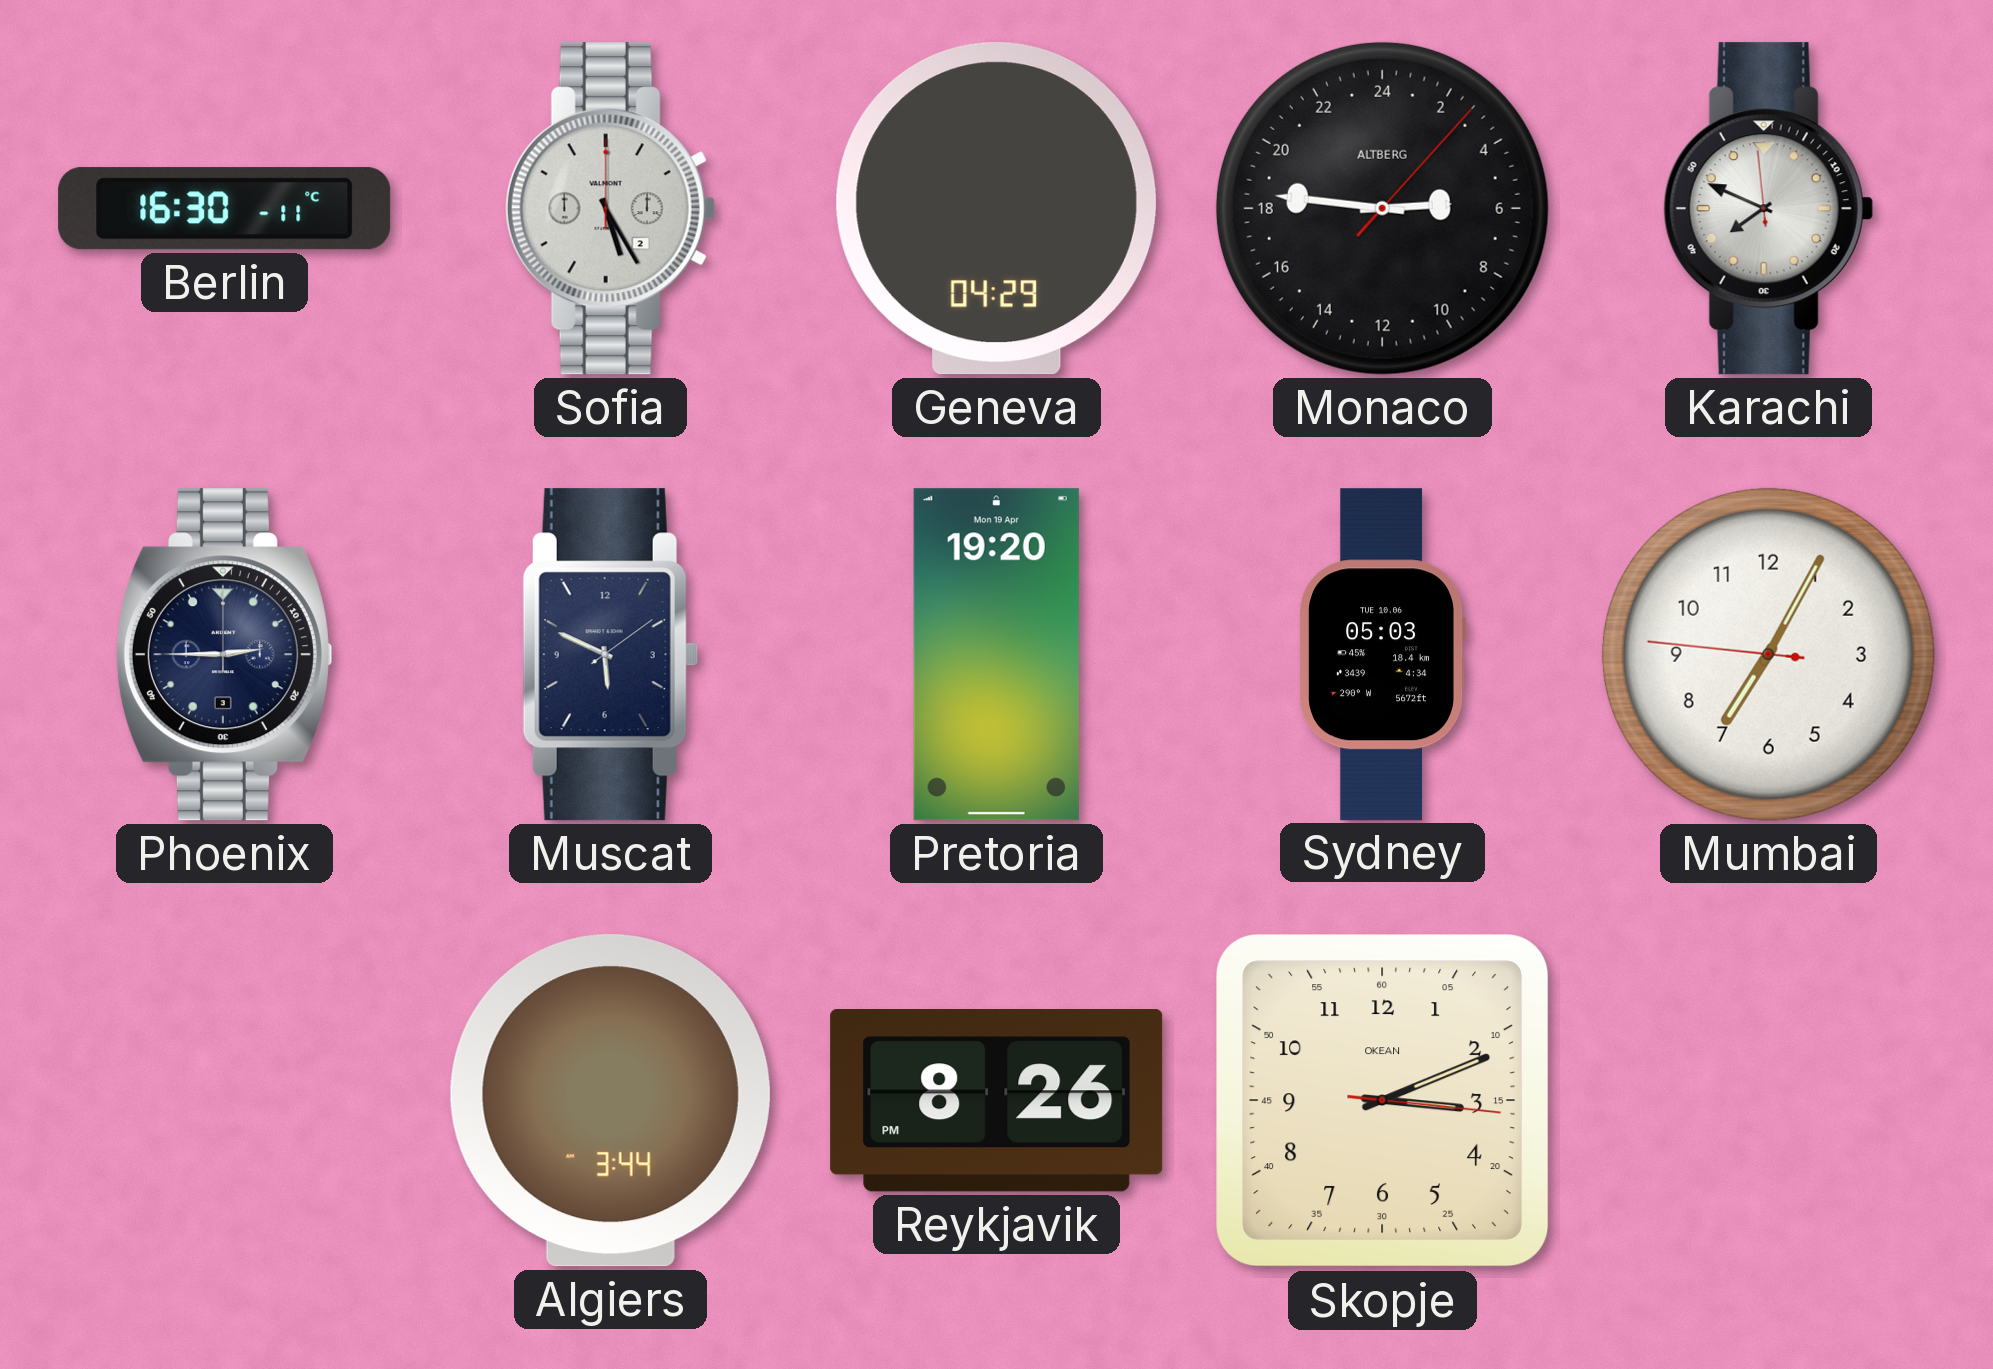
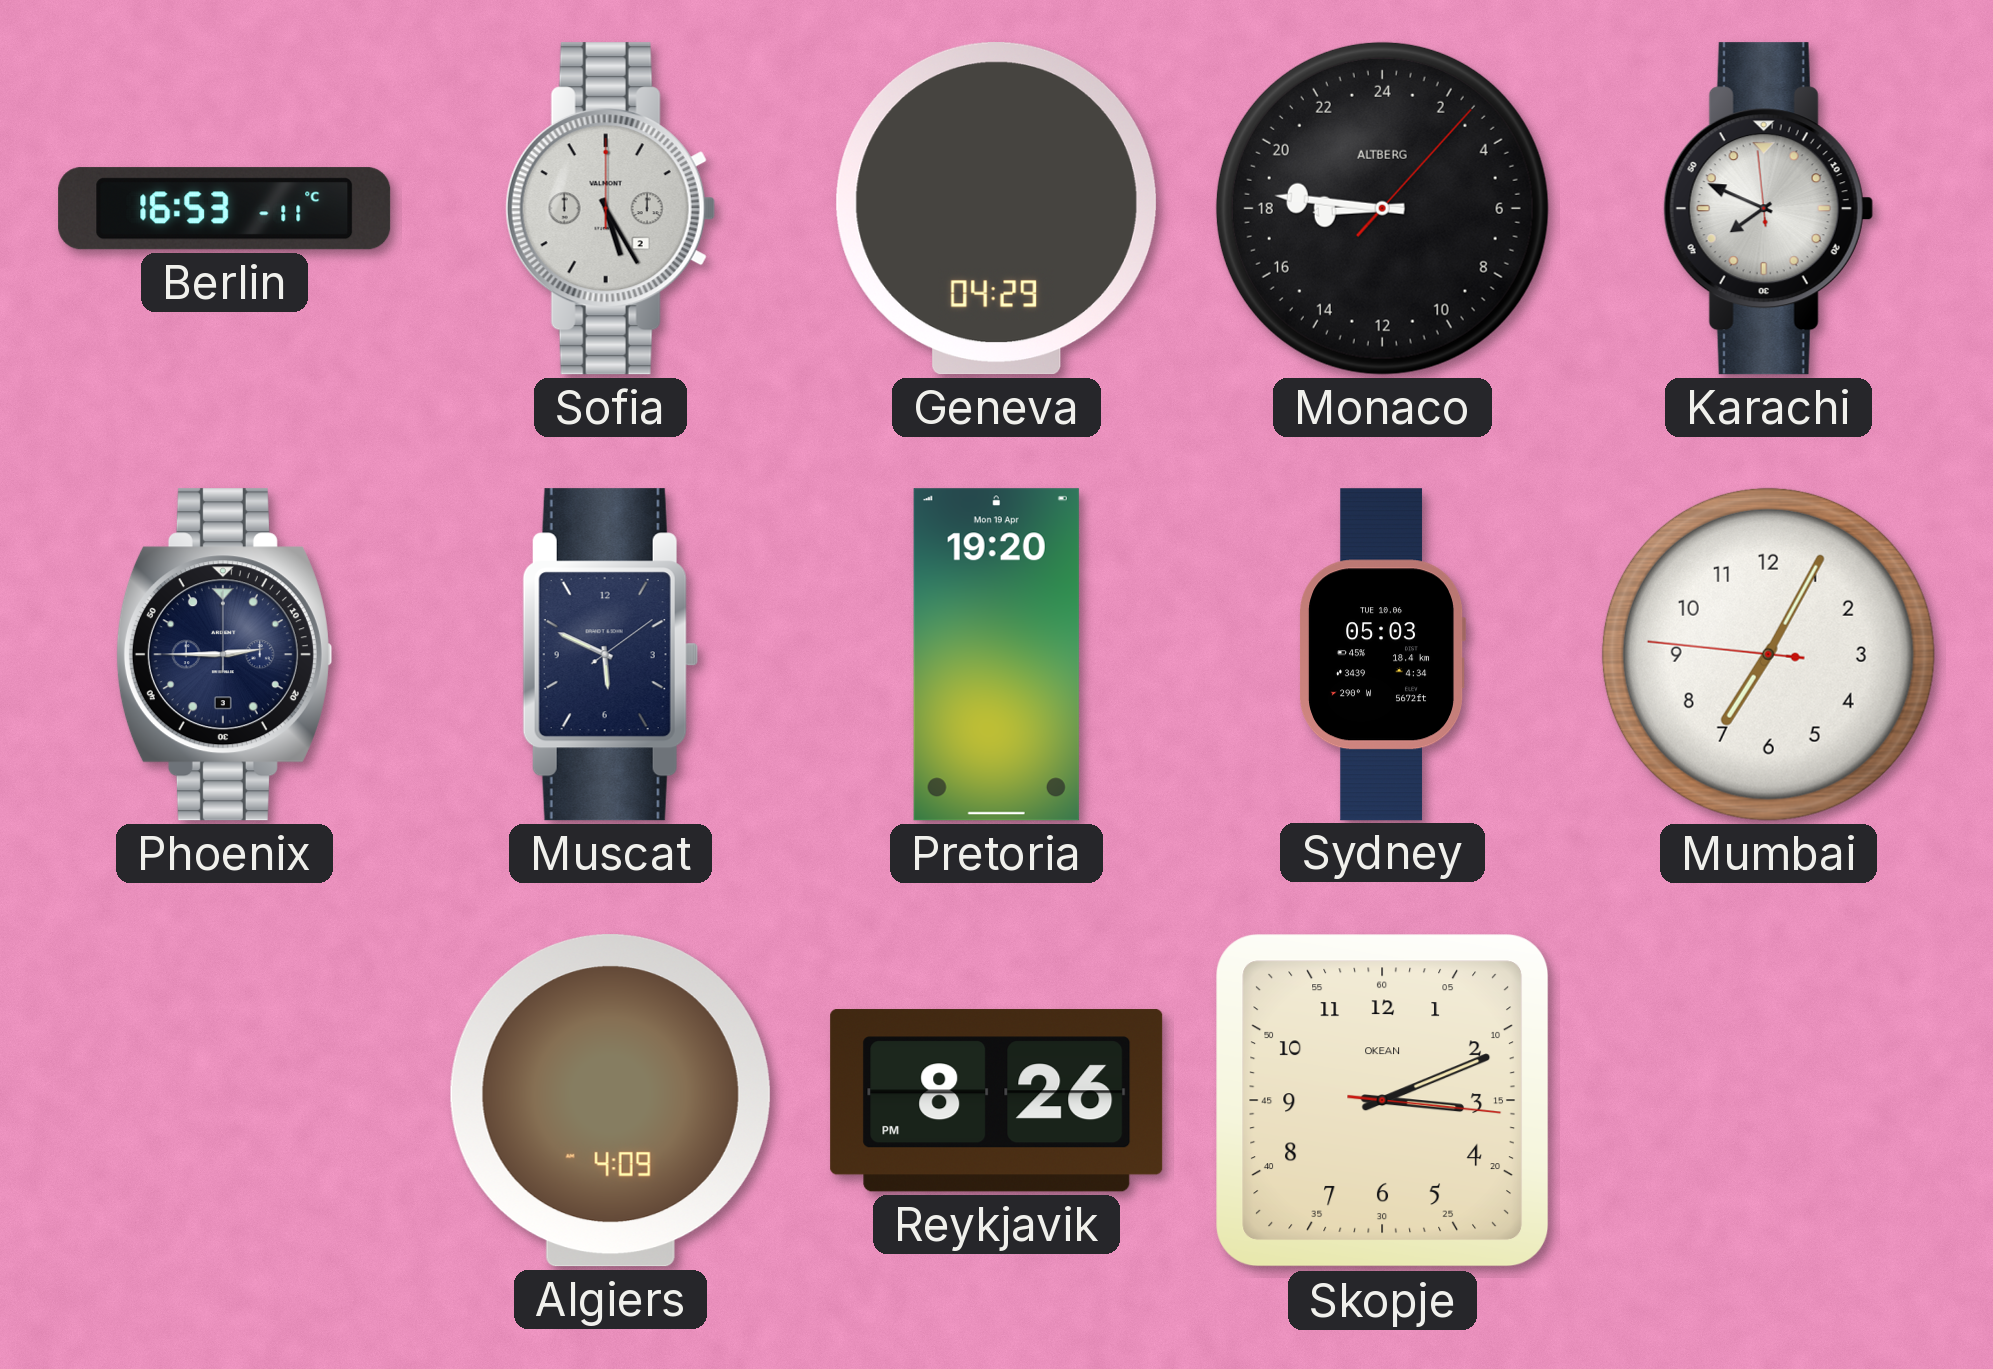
Berlin: 16:30 -> 16:53
Monaco: 5:46 -> 17:46
Algiers: 3:44 -> 4:09
